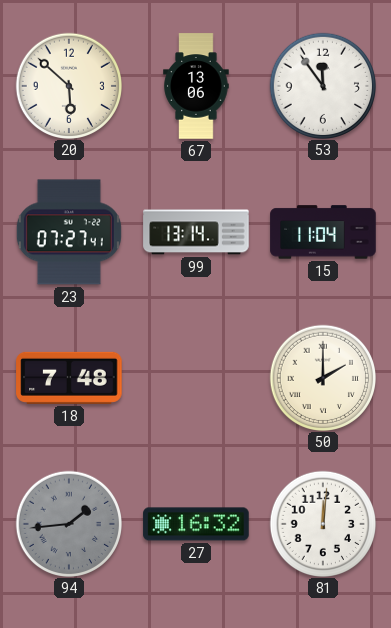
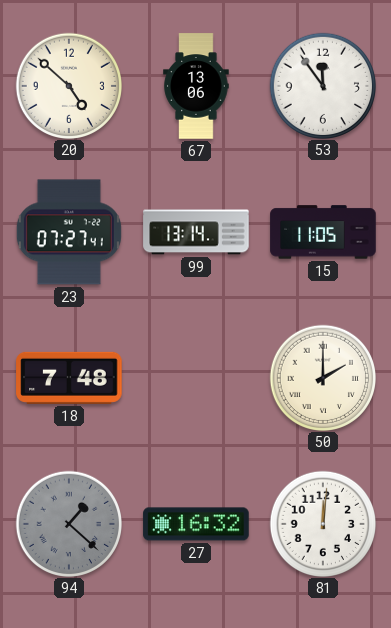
20: 5:52 -> 4:52
15: 11:04 -> 11:05
94: 1:44 -> 1:22
